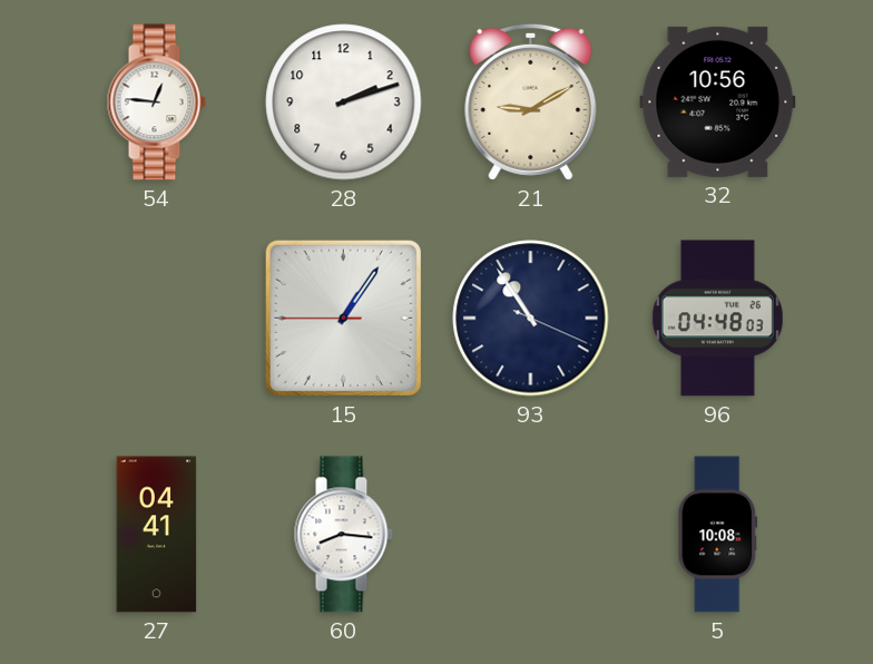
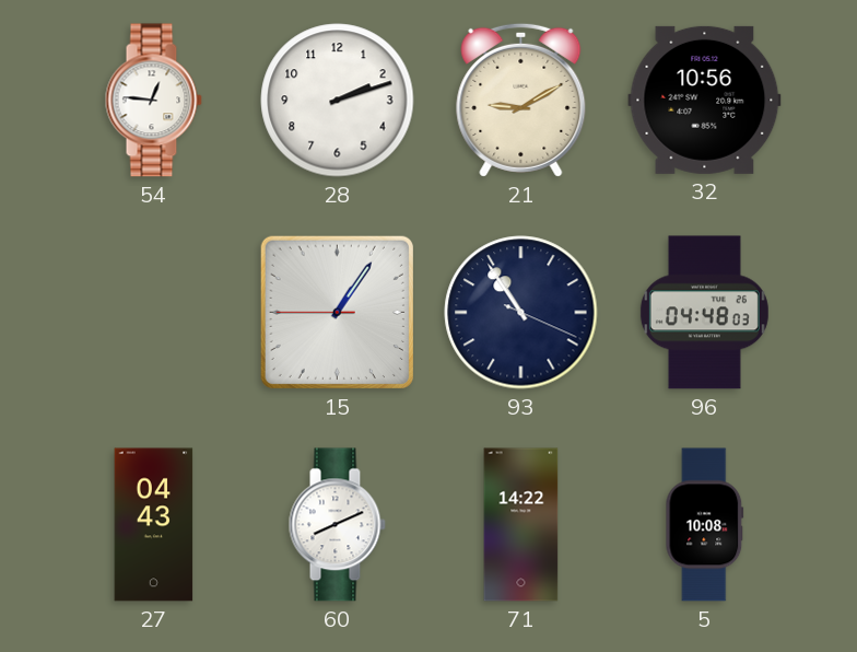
27: 04:41 -> 04:43
60: 8:16 -> 8:11
71: none -> 14:22
